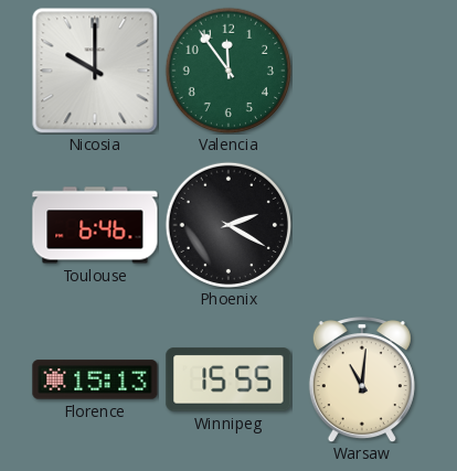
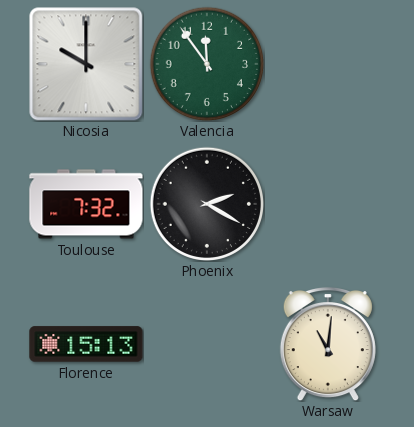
Toulouse: 6:46 -> 7:32
Winnipeg: 15:55 -> none
